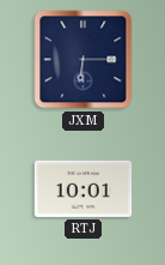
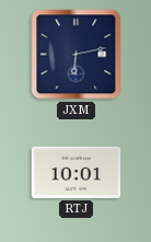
JXM: 6:15 -> 6:13
